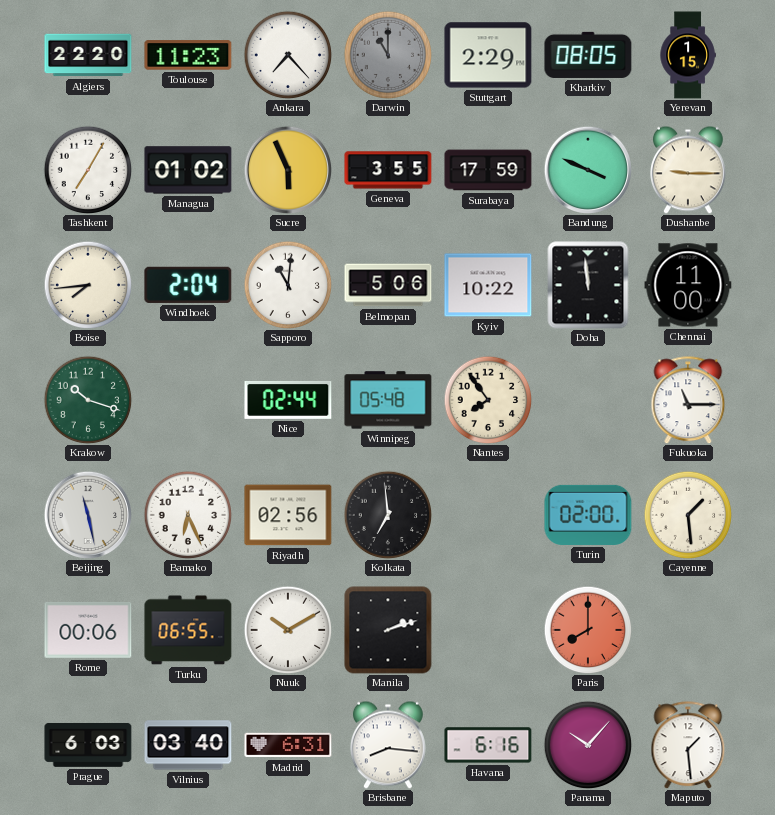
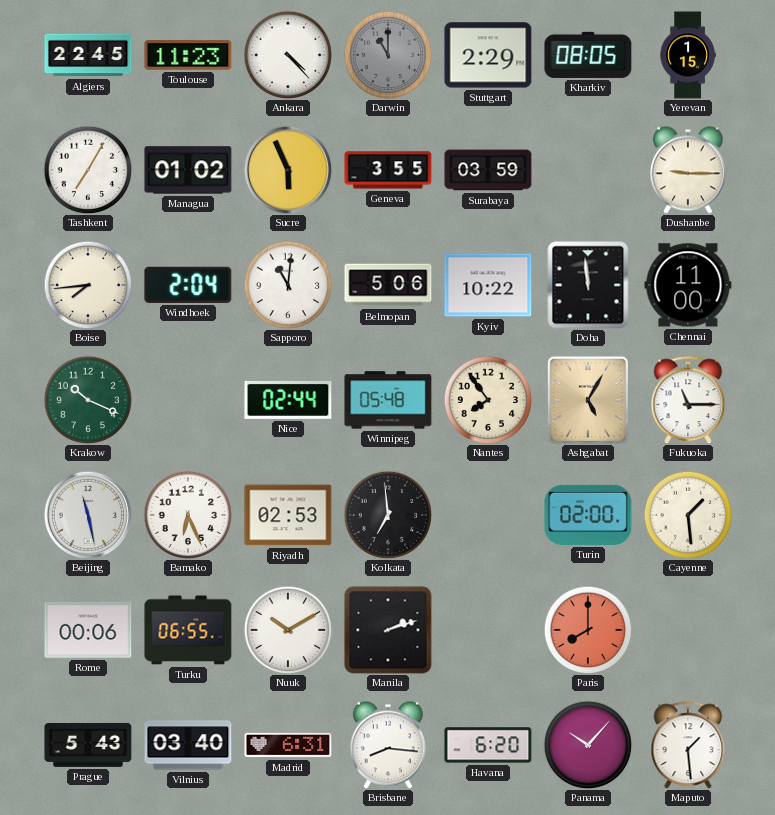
Algiers: 22:20 -> 22:45
Ankara: 7:23 -> 4:23
Surabaya: 17:59 -> 03:59
Bandung: 3:49 -> none
Krakow: 10:18 -> 10:19
Ashgabat: none -> 5:05
Riyadh: 02:56 -> 02:53
Prague: 6:03 -> 5:43
Havana: 6:16 -> 6:20
